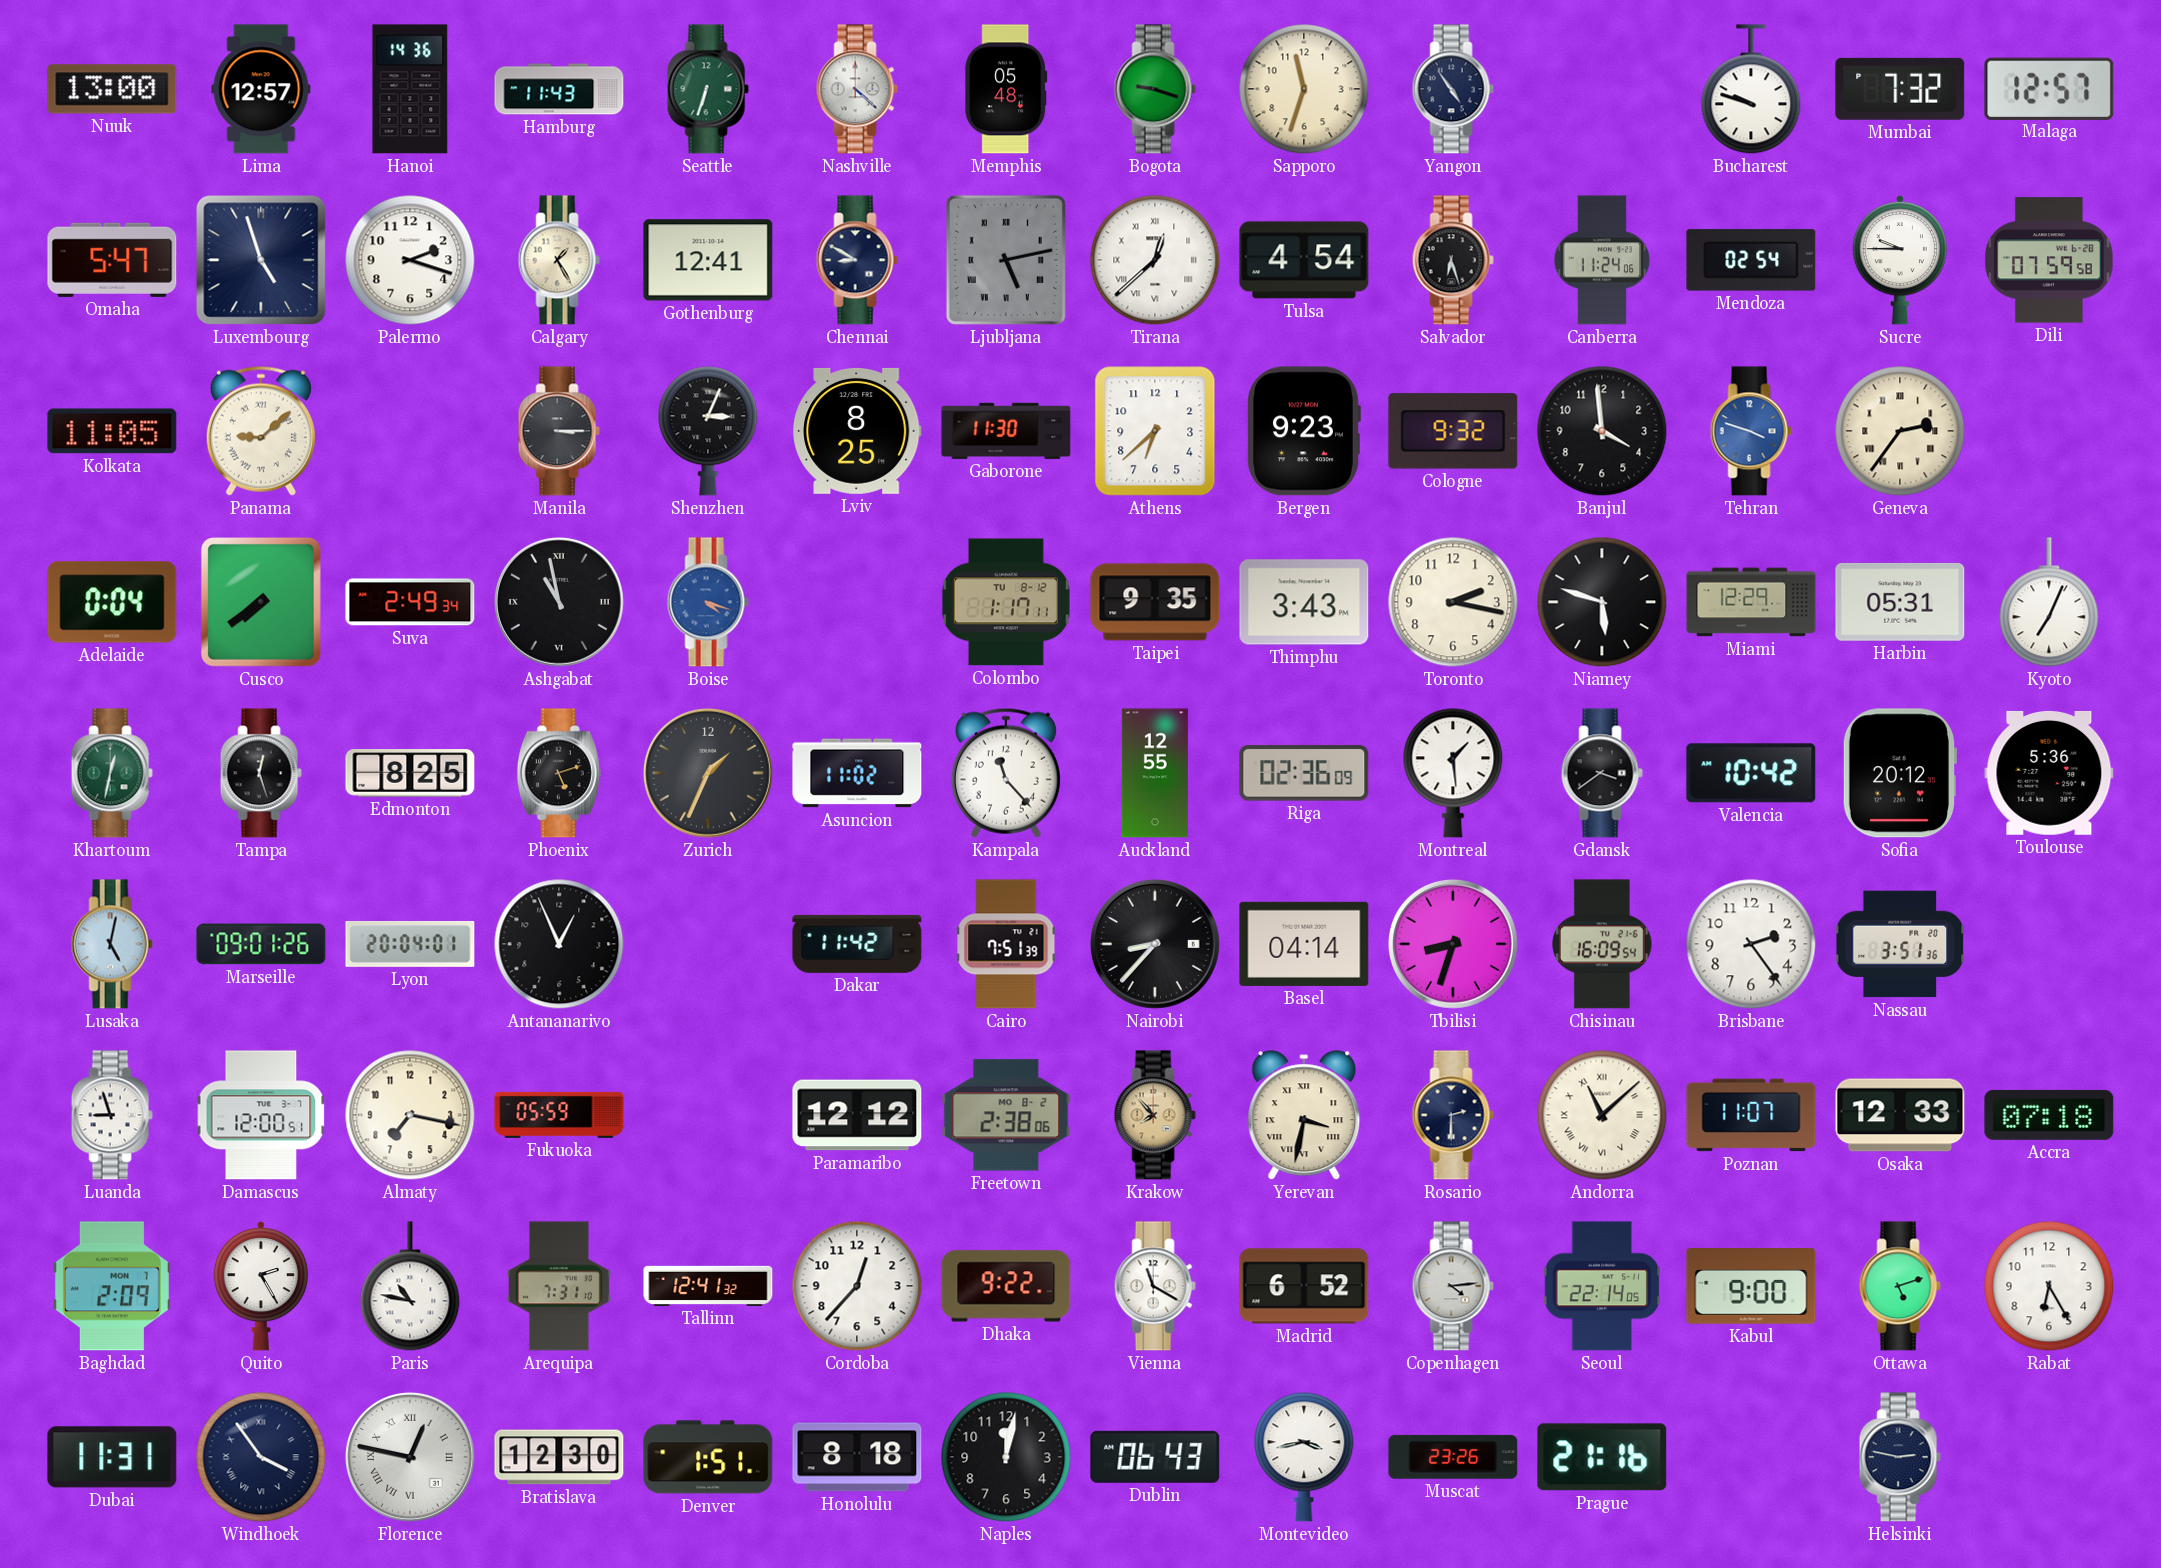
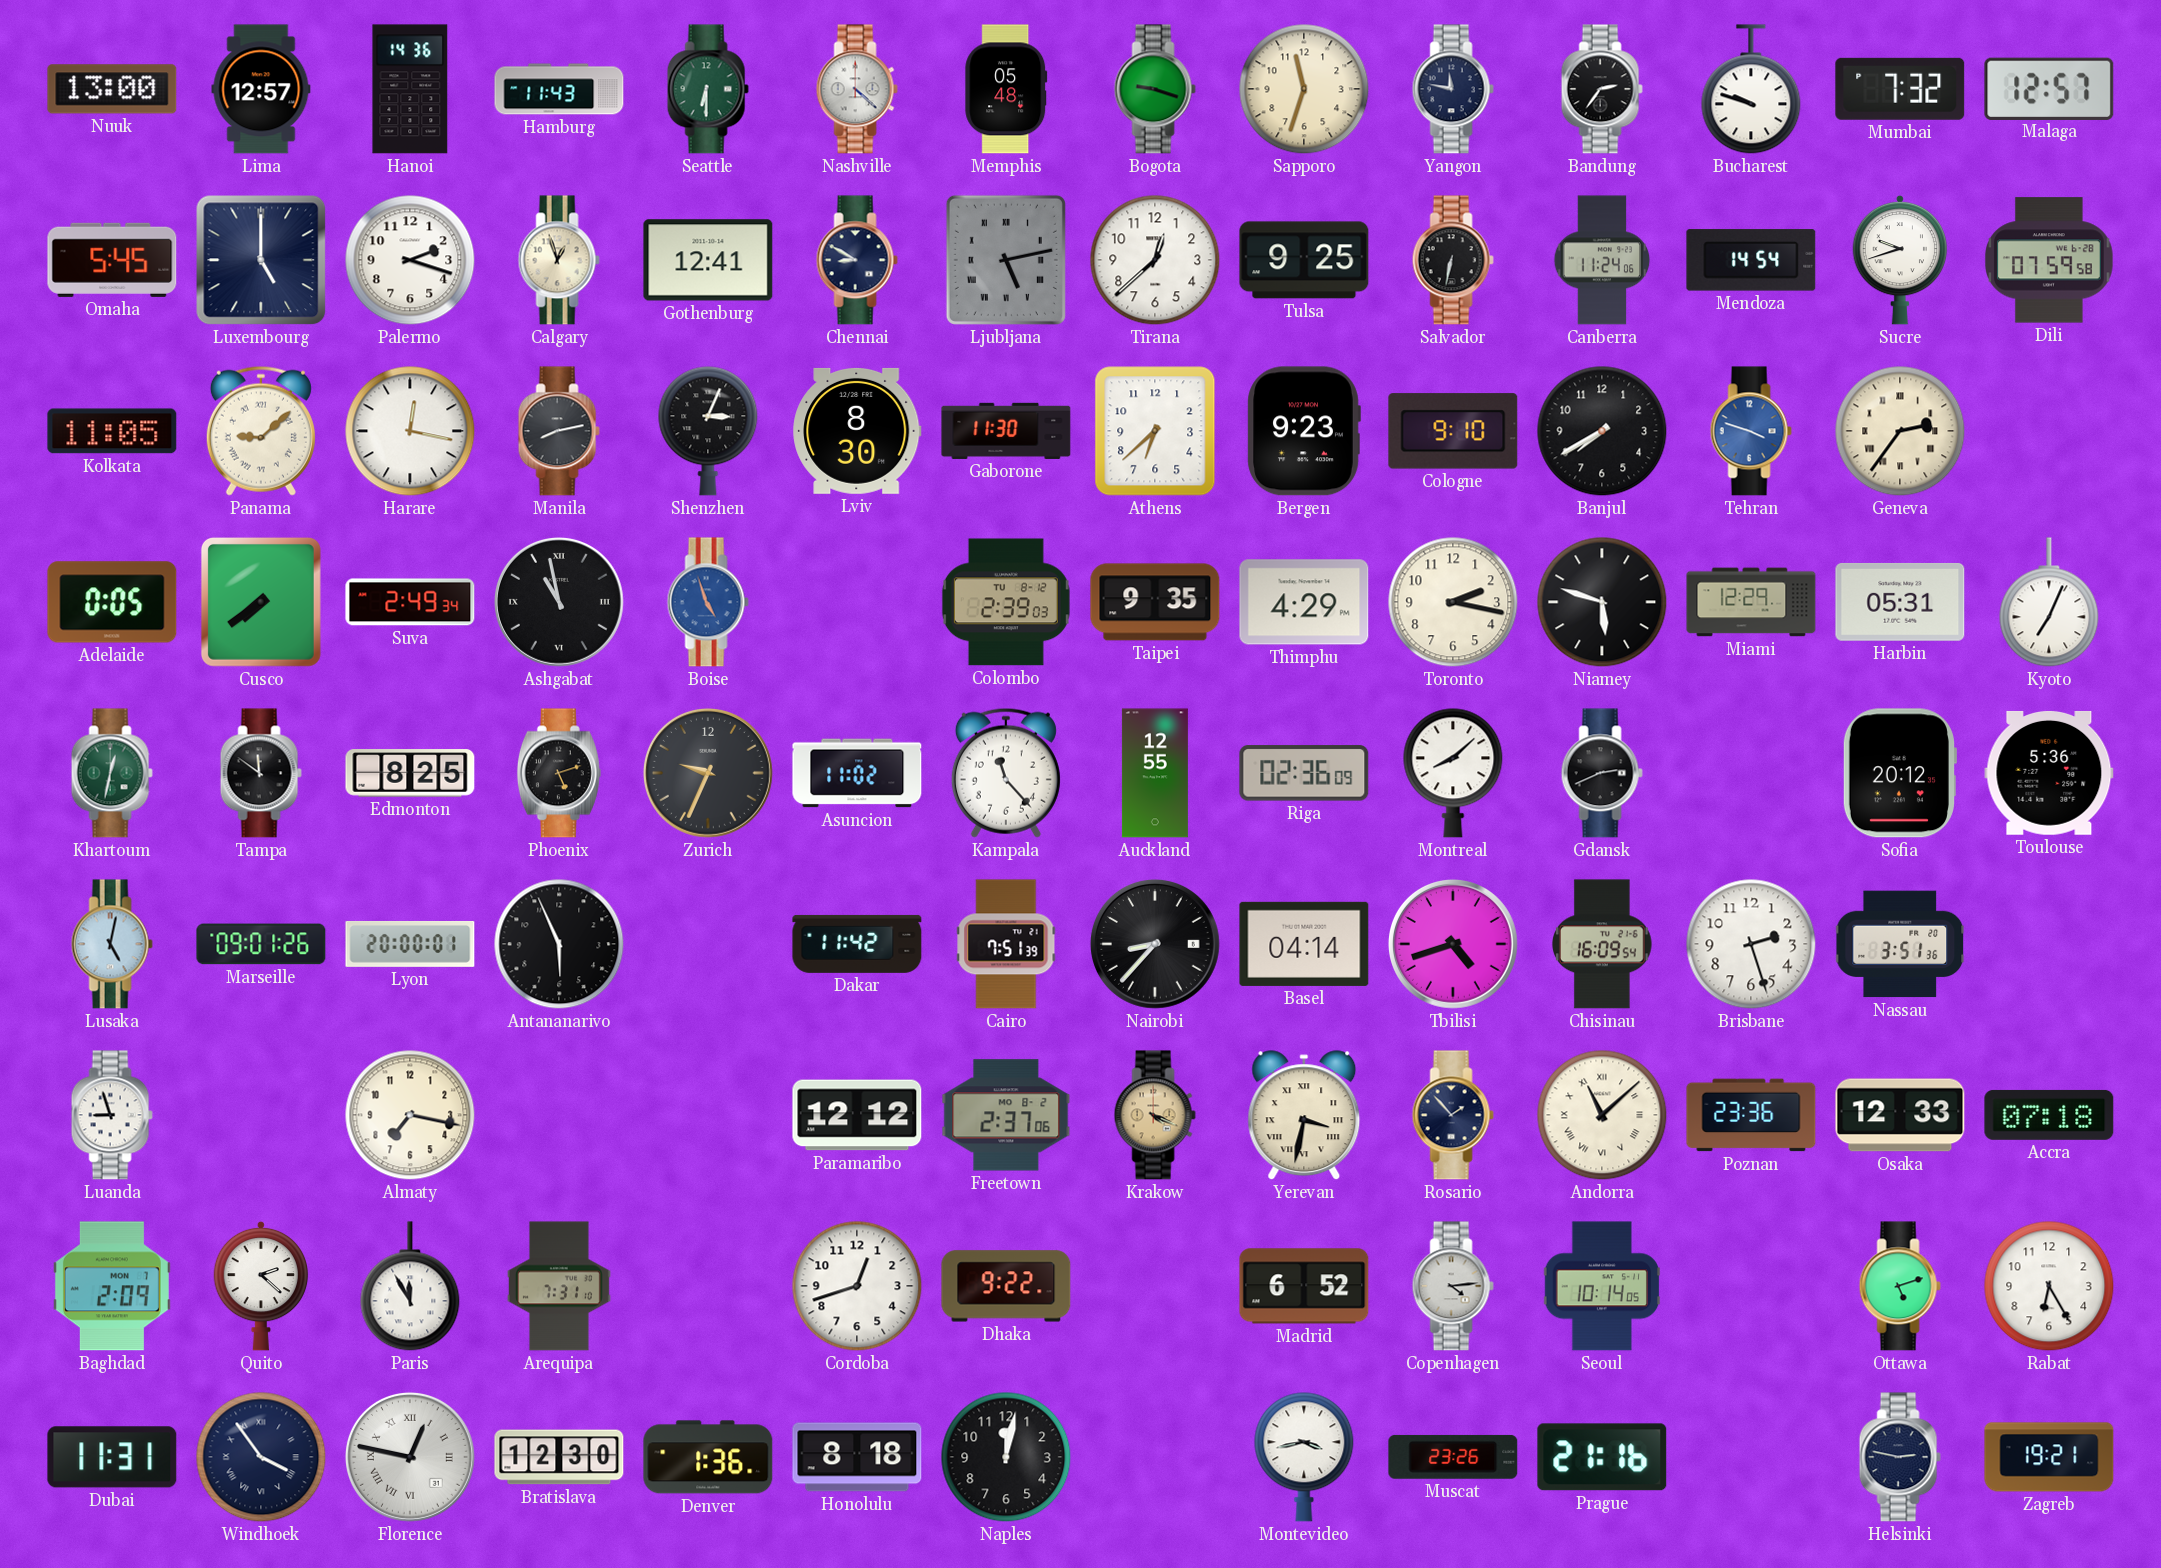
Seattle: 6:33 -> 6:30
Yangon: 4:54 -> 11:47
Bandung: none -> 2:36
Omaha: 5:47 -> 5:45
Luxembourg: 4:57 -> 5:00
Calgary: 1:25 -> 12:57
Tirana numerals: Roman -> Arabic
Tulsa: 4:54 -> 9:25
Salvador: 6:27 -> 6:32
Mendoza: 02:54 -> 14:54
Sucre: 9:45 -> 9:42
Harare: none -> 12:17
Manila: 3:15 -> 8:13
Lviv: 8:25 -> 8:30
Cologne: 9:32 -> 9:10
Banjul: 3:59 -> 7:40
Adelaide: 0:04 -> 0:05
Boise: 4:18 -> 4:57
Colombo: 1:17 -> 2:39
Thimphu: 3:43 -> 4:29
Tampa: 12:27 -> 11:51
Zurich: 1:34 -> 9:34
Montreal: 1:29 -> 8:08
Gdansk: 3:39 -> 2:41
Valencia: 10:42 -> none
Lyon: 20:04 -> 20:00
Antananarivo: 12:56 -> 5:56
Tbilisi: 8:33 -> 4:42
Brisbane: 2:24 -> 2:27
Damascus: 12:00 -> none
Fukuoka: 05:59 -> none
Freetown: 2:38 -> 2:37
Krakow: 7:53 -> 4:19
Rosario: 2:30 -> 1:53
Poznan: 11:07 -> 23:36
Quito: 2:25 -> 2:22
Paris: 10:47 -> 11:55
Tallinn: 12:41 -> none
Cordoba: 12:37 -> 12:42
Vienna: 11:20 -> none
Seoul: 22:14 -> 10:14
Kabul: 9:00 -> none
Denver: 1:51 -> 1:36
Dublin: 06:43 -> none
Zagreb: none -> 19:21
